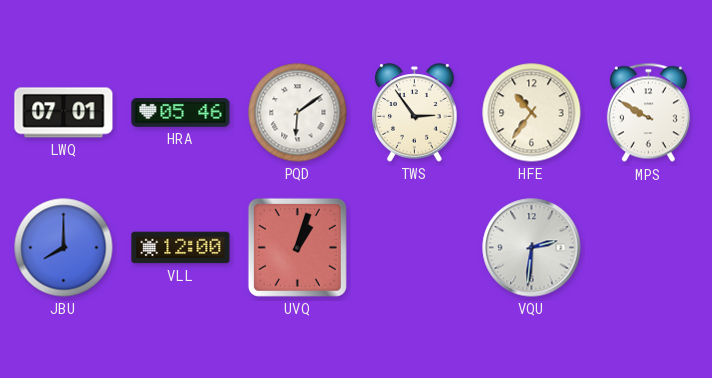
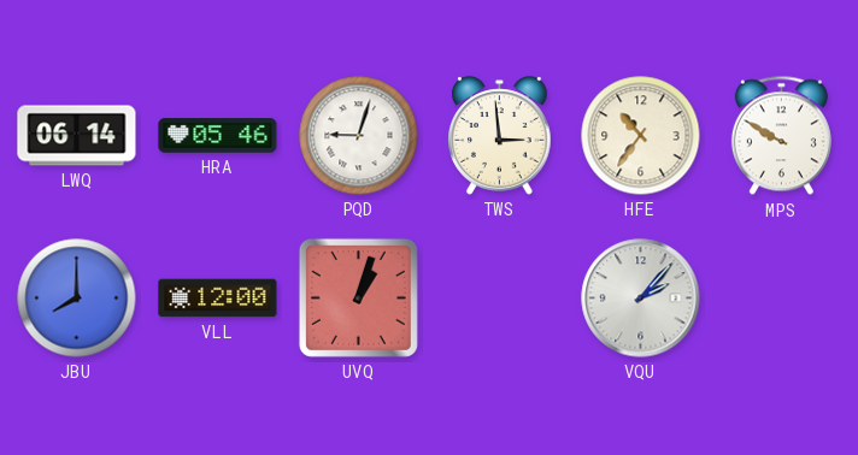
LWQ: 07:01 -> 06:14
PQD: 6:09 -> 9:03
TWS: 2:54 -> 2:59
VQU: 2:31 -> 2:07
